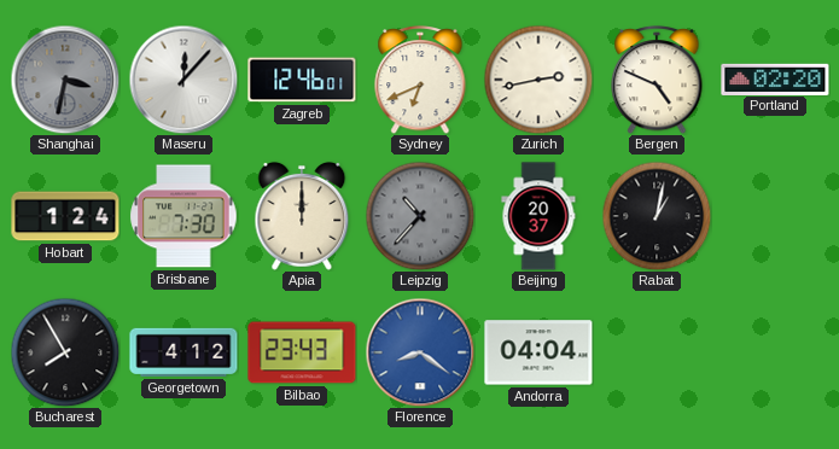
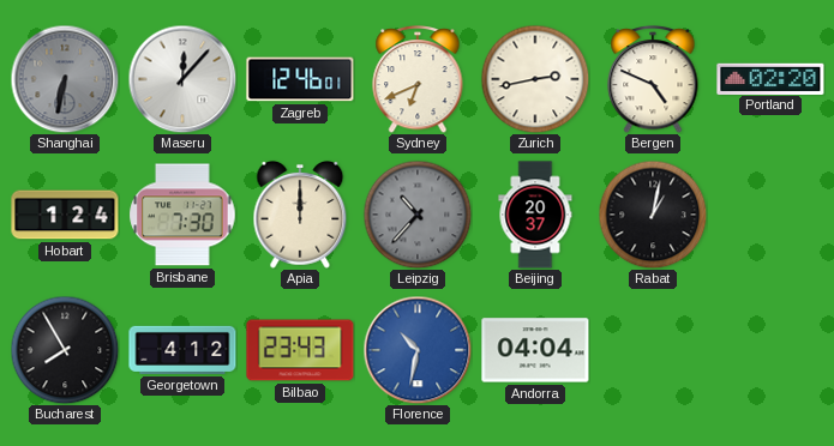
Shanghai: 3:32 -> 6:32
Florence: 8:21 -> 10:32
